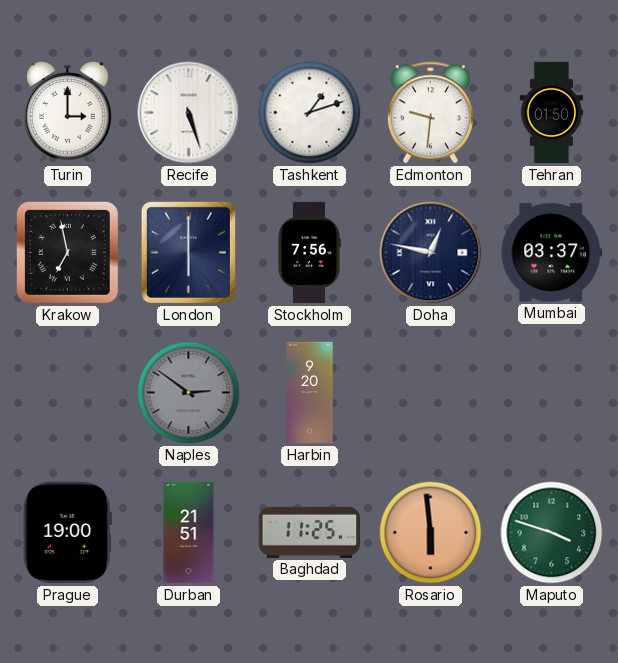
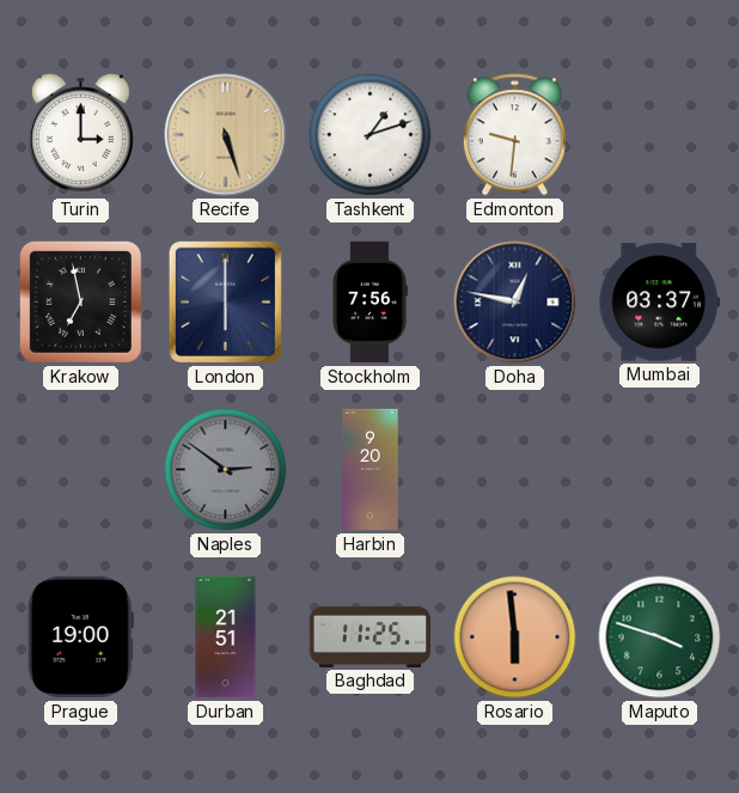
Recife dial: white -> champagne
Tehran: 01:50 -> none
